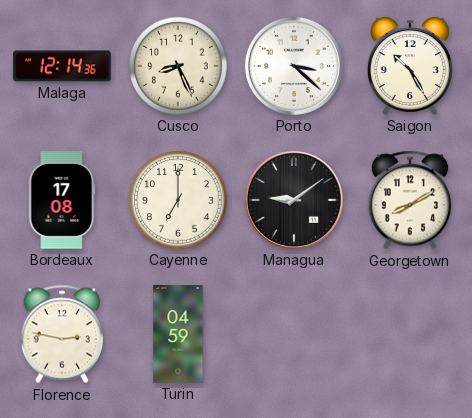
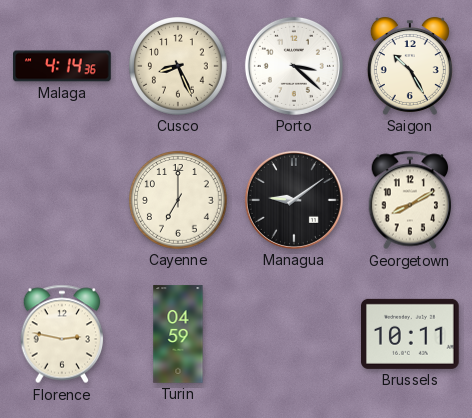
Malaga: 12:14 -> 4:14
Bordeaux: 17:08 -> none
Brussels: none -> 10:11
